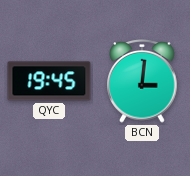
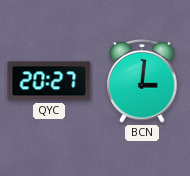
QYC: 19:45 -> 20:27
